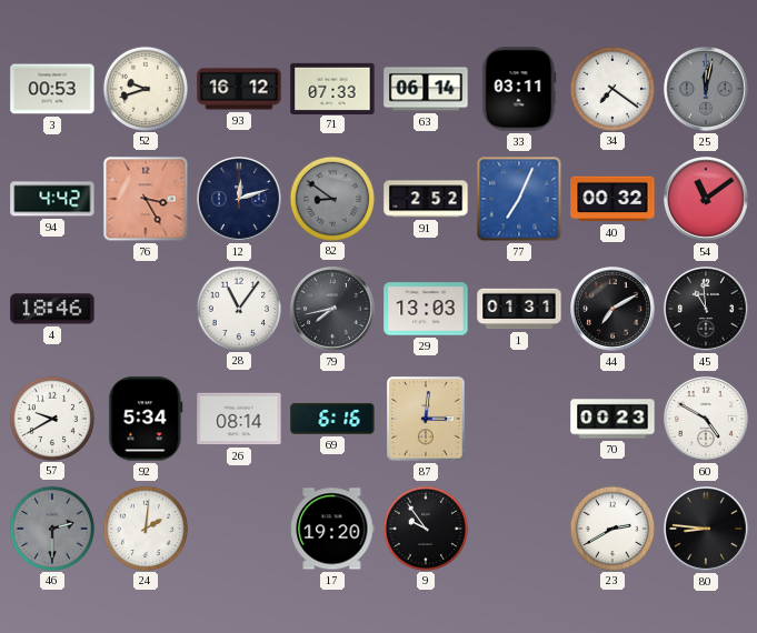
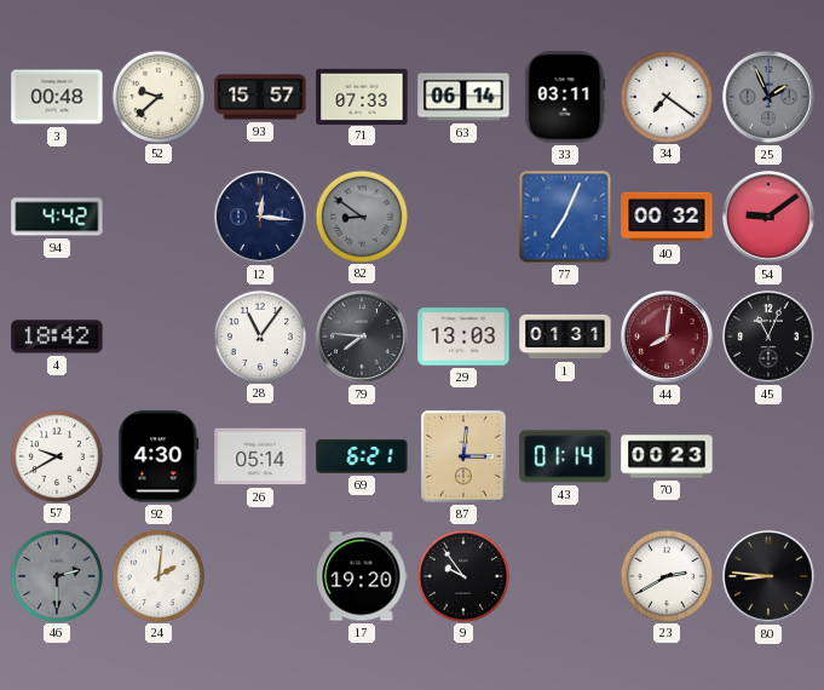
3: 00:53 -> 00:48
52: 9:42 -> 9:38
93: 16:12 -> 15:57
25: 12:02 -> 1:56
76: 3:25 -> none
12: 12:12 -> 12:16
91: 2:52 -> none
54: 11:09 -> 9:09
4: 18:46 -> 18:42
79: 7:43 -> 7:46
44: 7:10 -> 8:01
44 dial: black -> burgundy
45: 10:59 -> 11:04
92: 5:34 -> 4:30
26: 08:14 -> 05:14
69: 6:16 -> 6:21
43: none -> 01:14
60: 4:50 -> none
